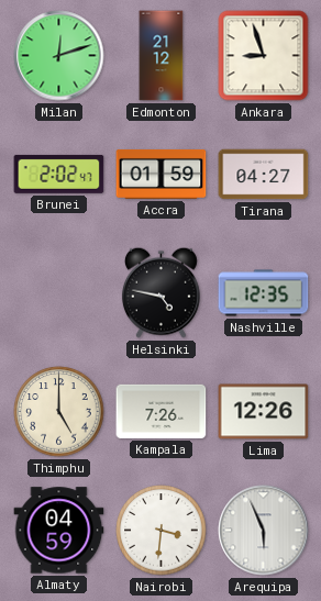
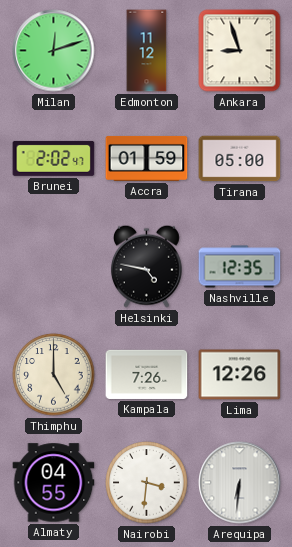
Edmonton: 21:12 -> 11:12
Tirana: 04:27 -> 05:00
Almaty: 04:59 -> 04:55
Arequipa: 5:56 -> 6:31
